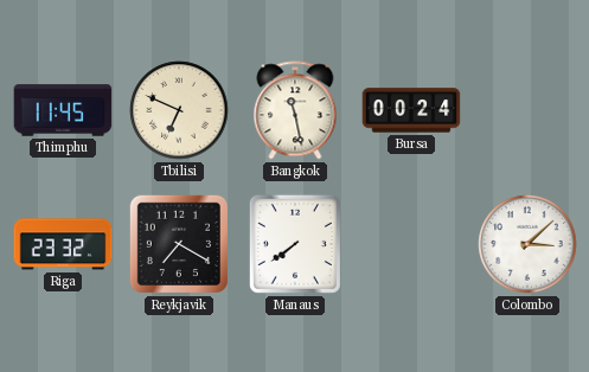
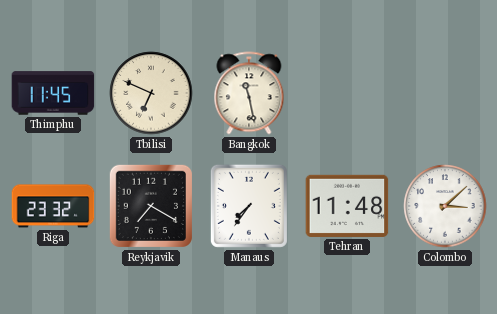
Bursa: 00:24 -> none
Manaus: 7:39 -> 7:36
Tehran: none -> 11:48
